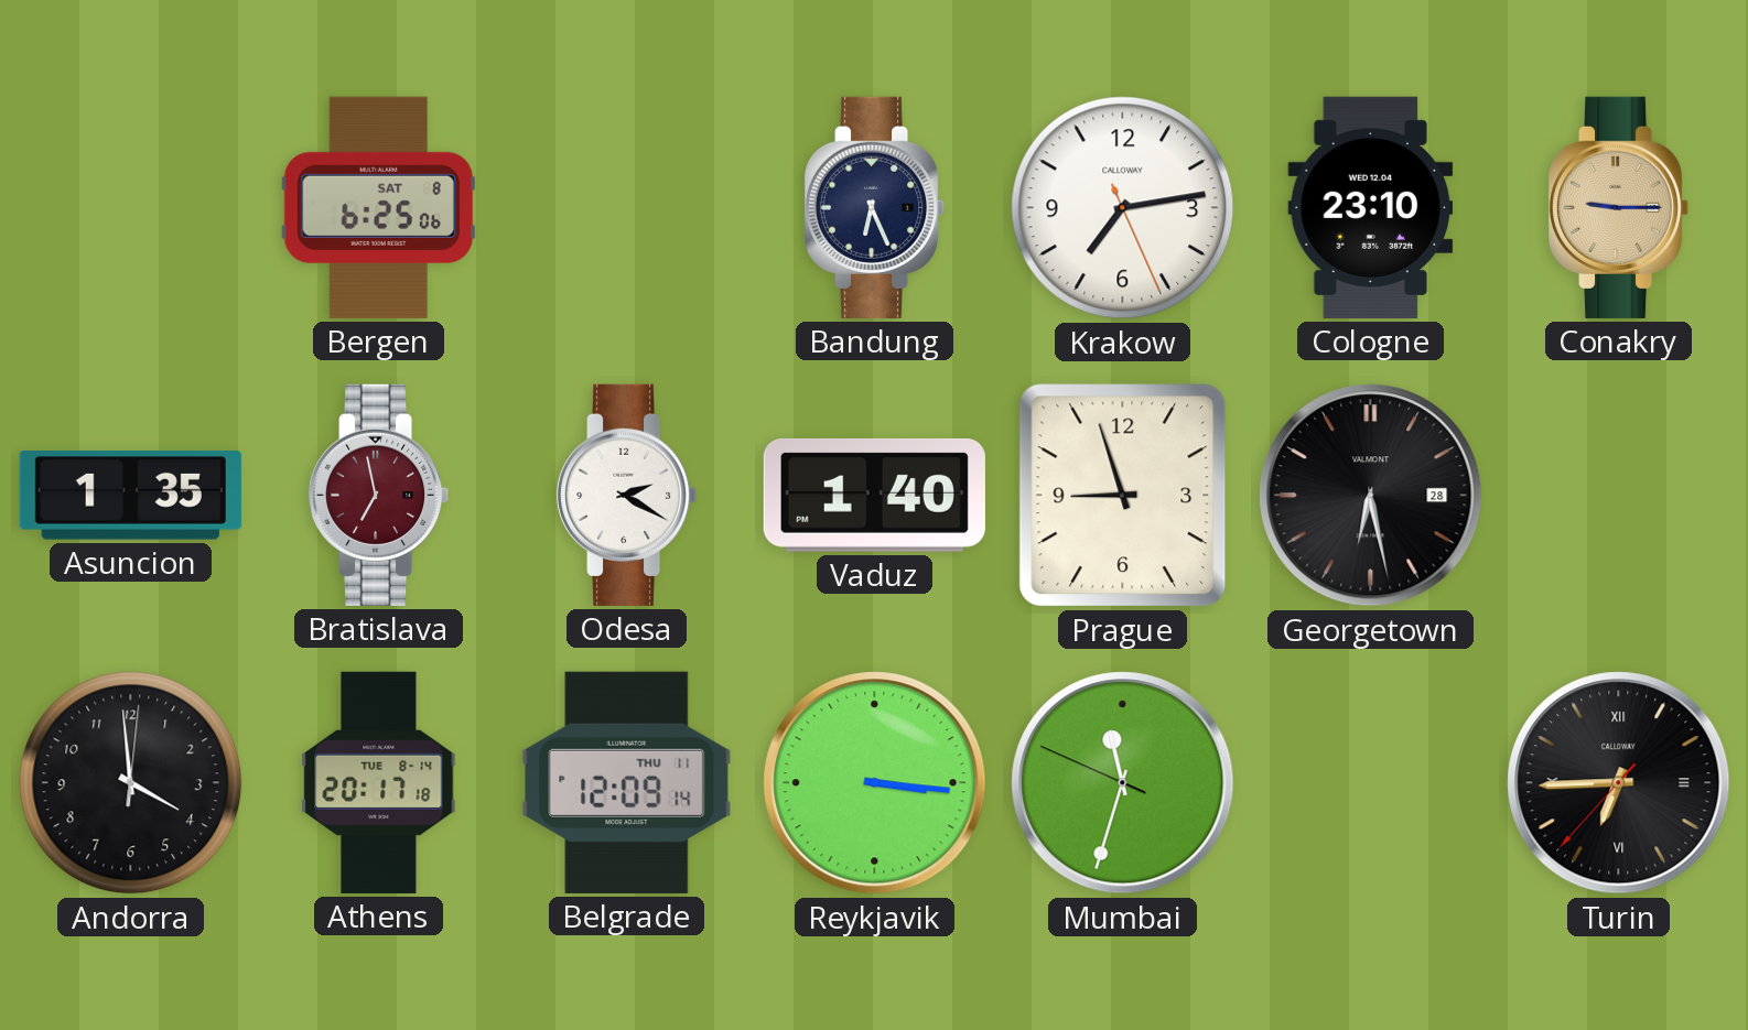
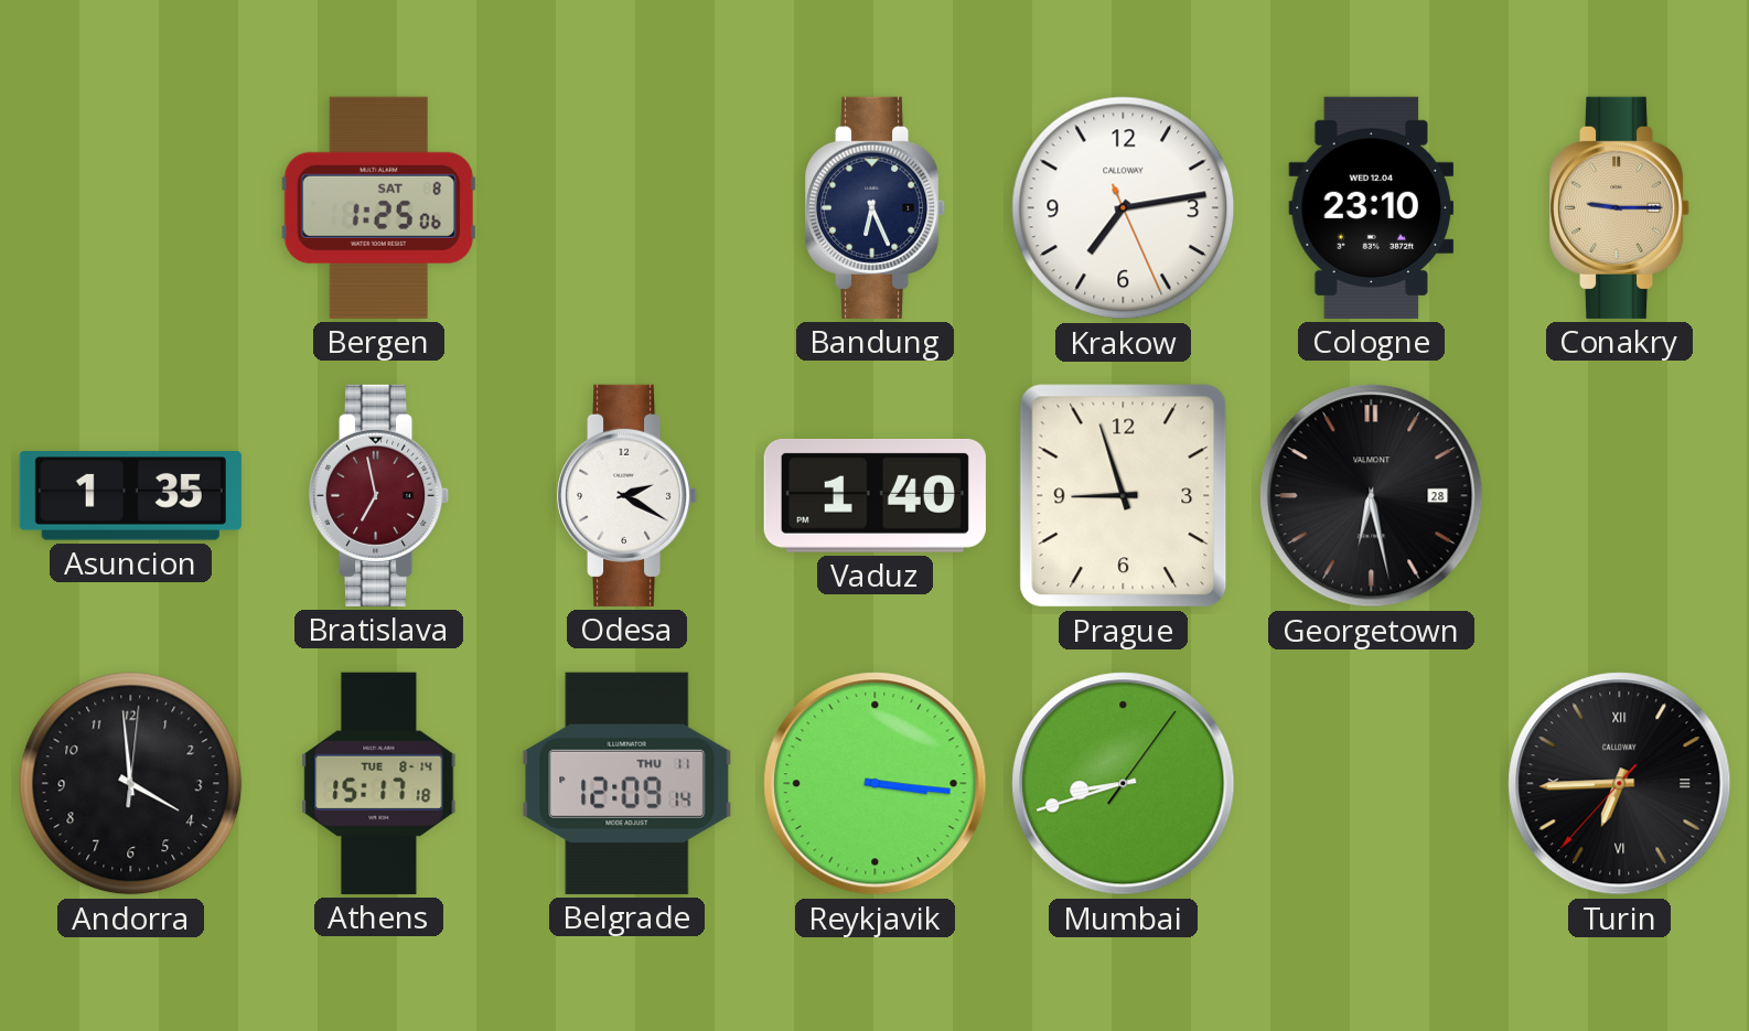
Bergen: 6:25 -> 1:25
Athens: 20:17 -> 15:17
Mumbai: 11:32 -> 8:42
